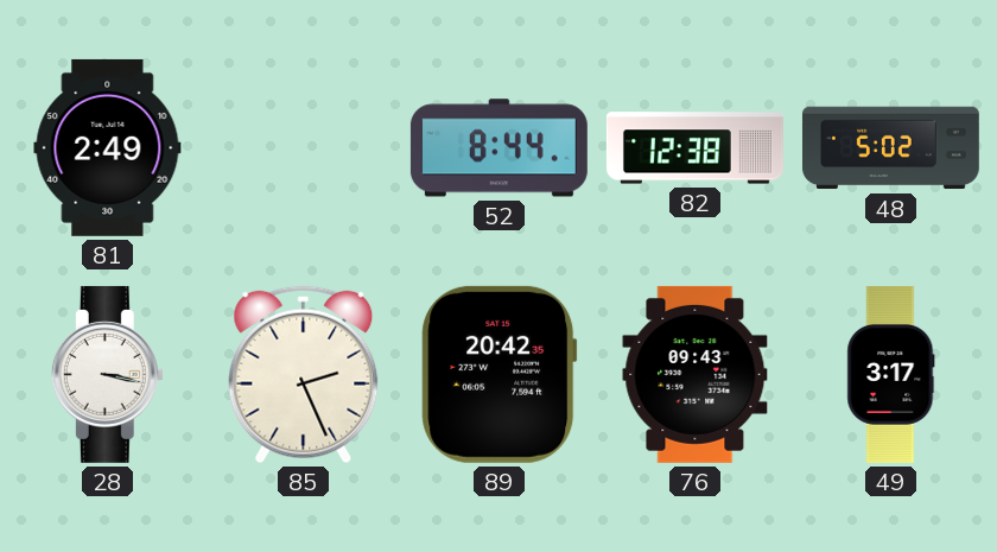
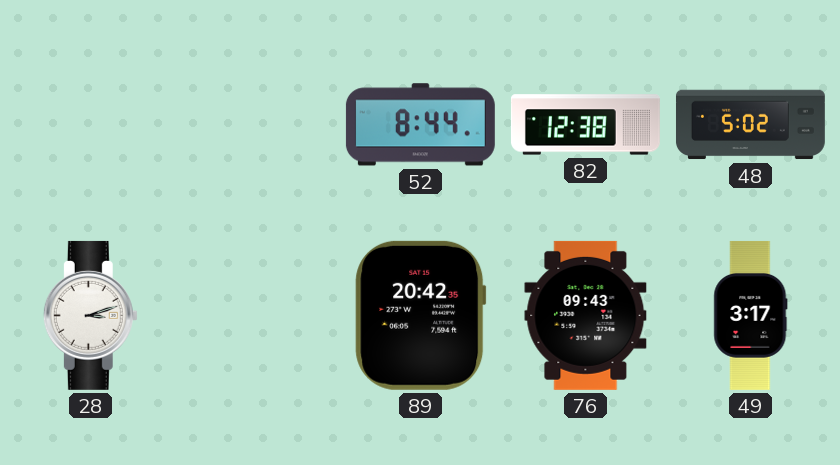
81: 2:49 -> none
28: 3:17 -> 3:12
85: 2:26 -> none
